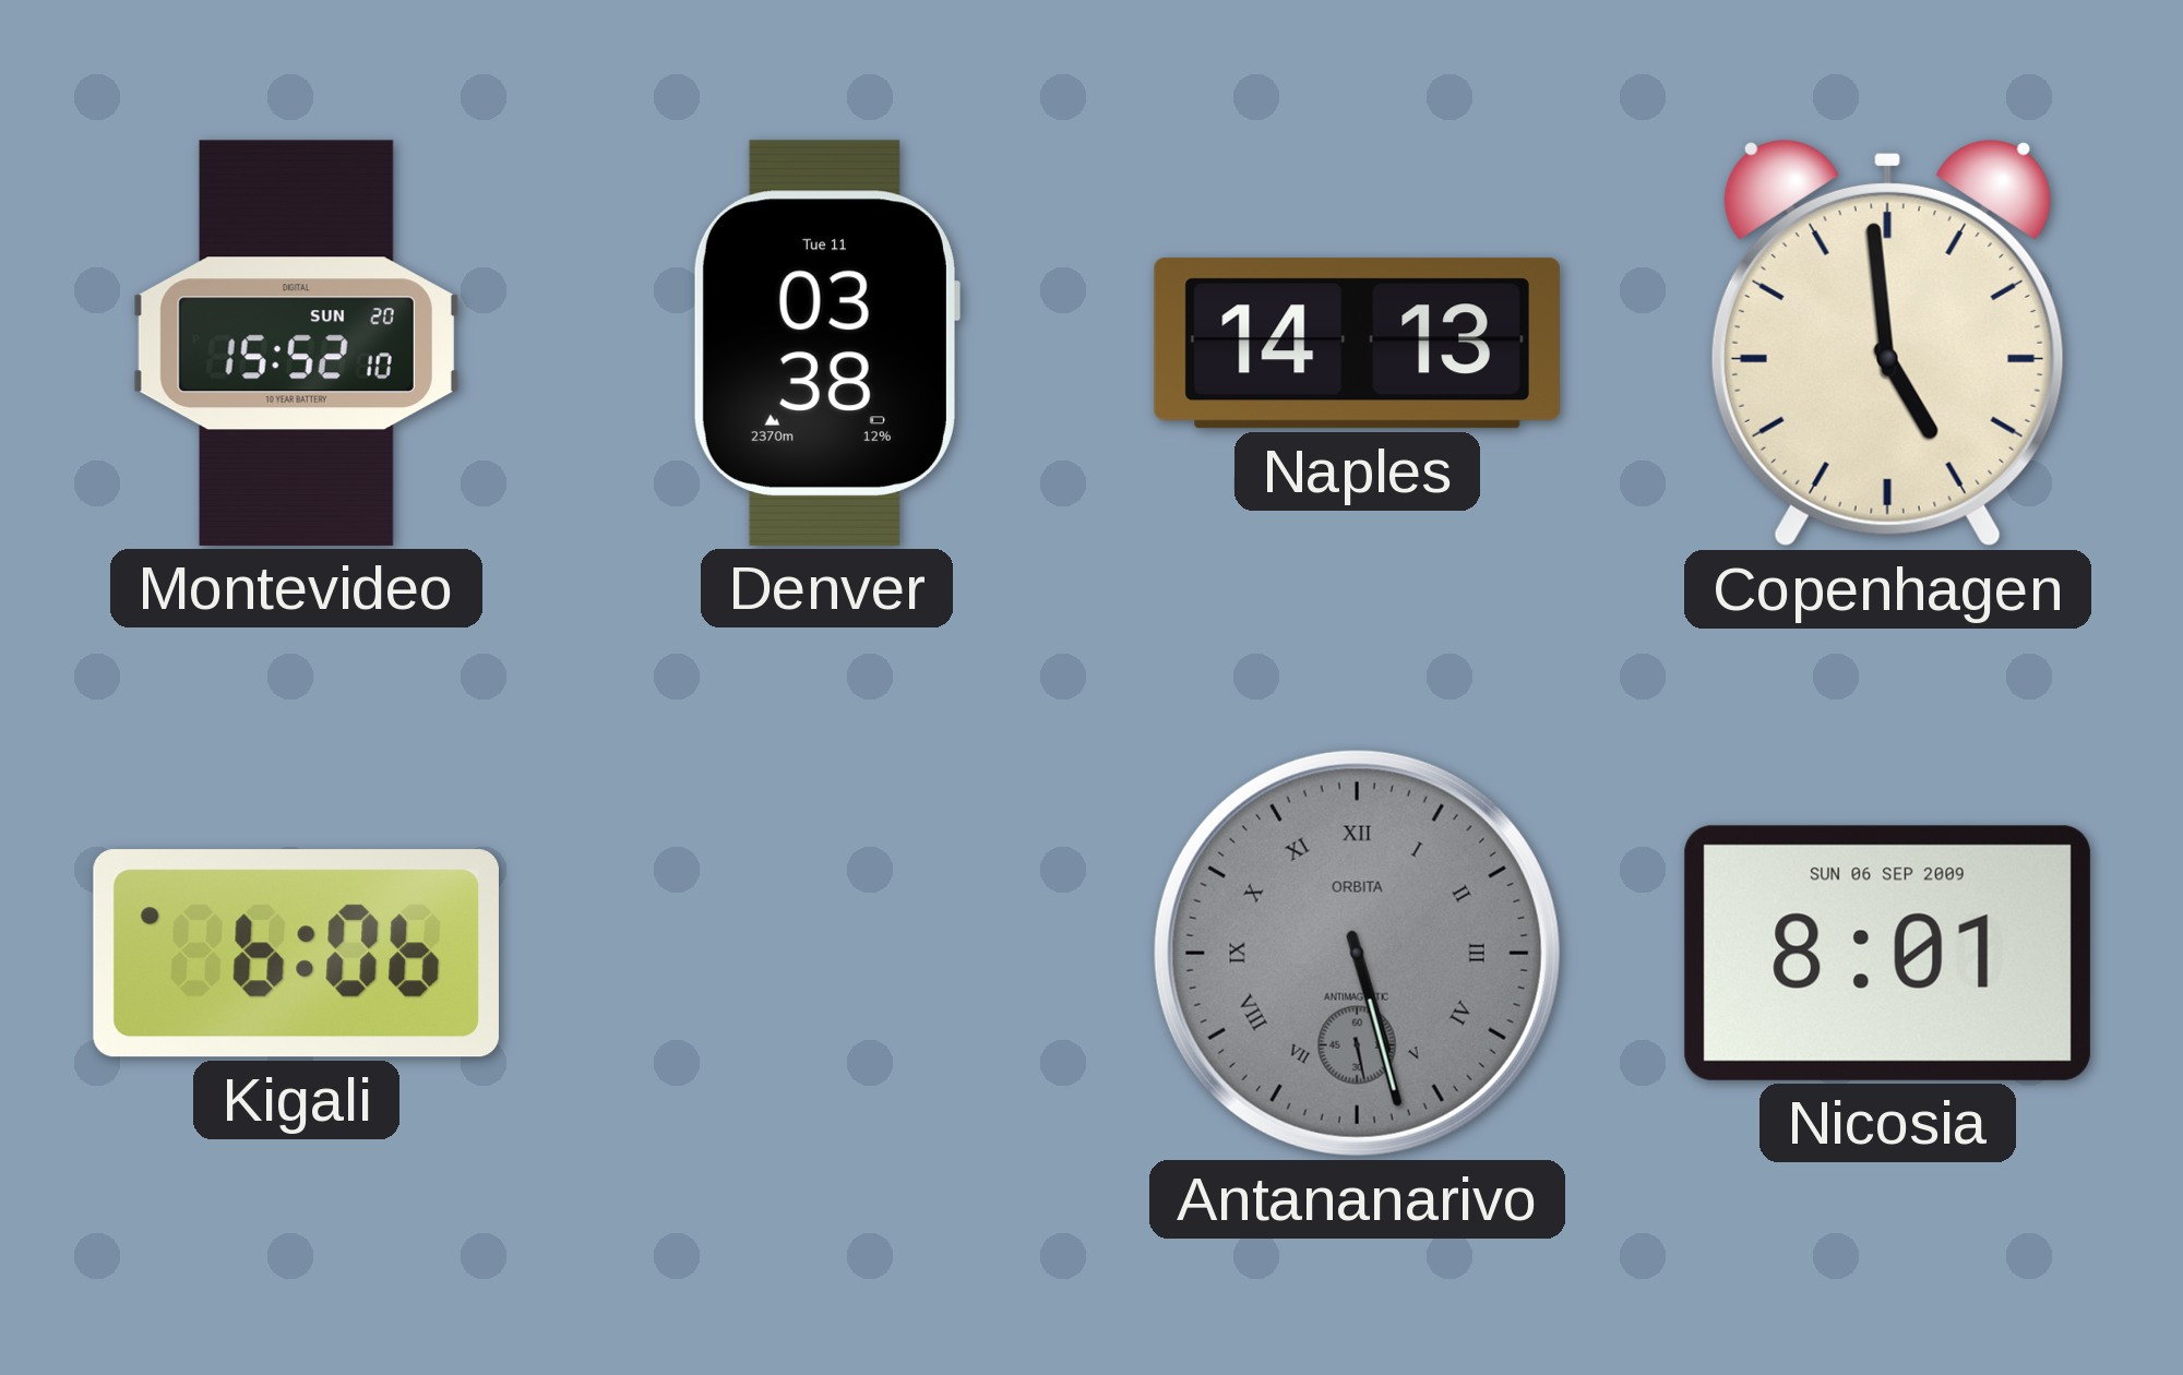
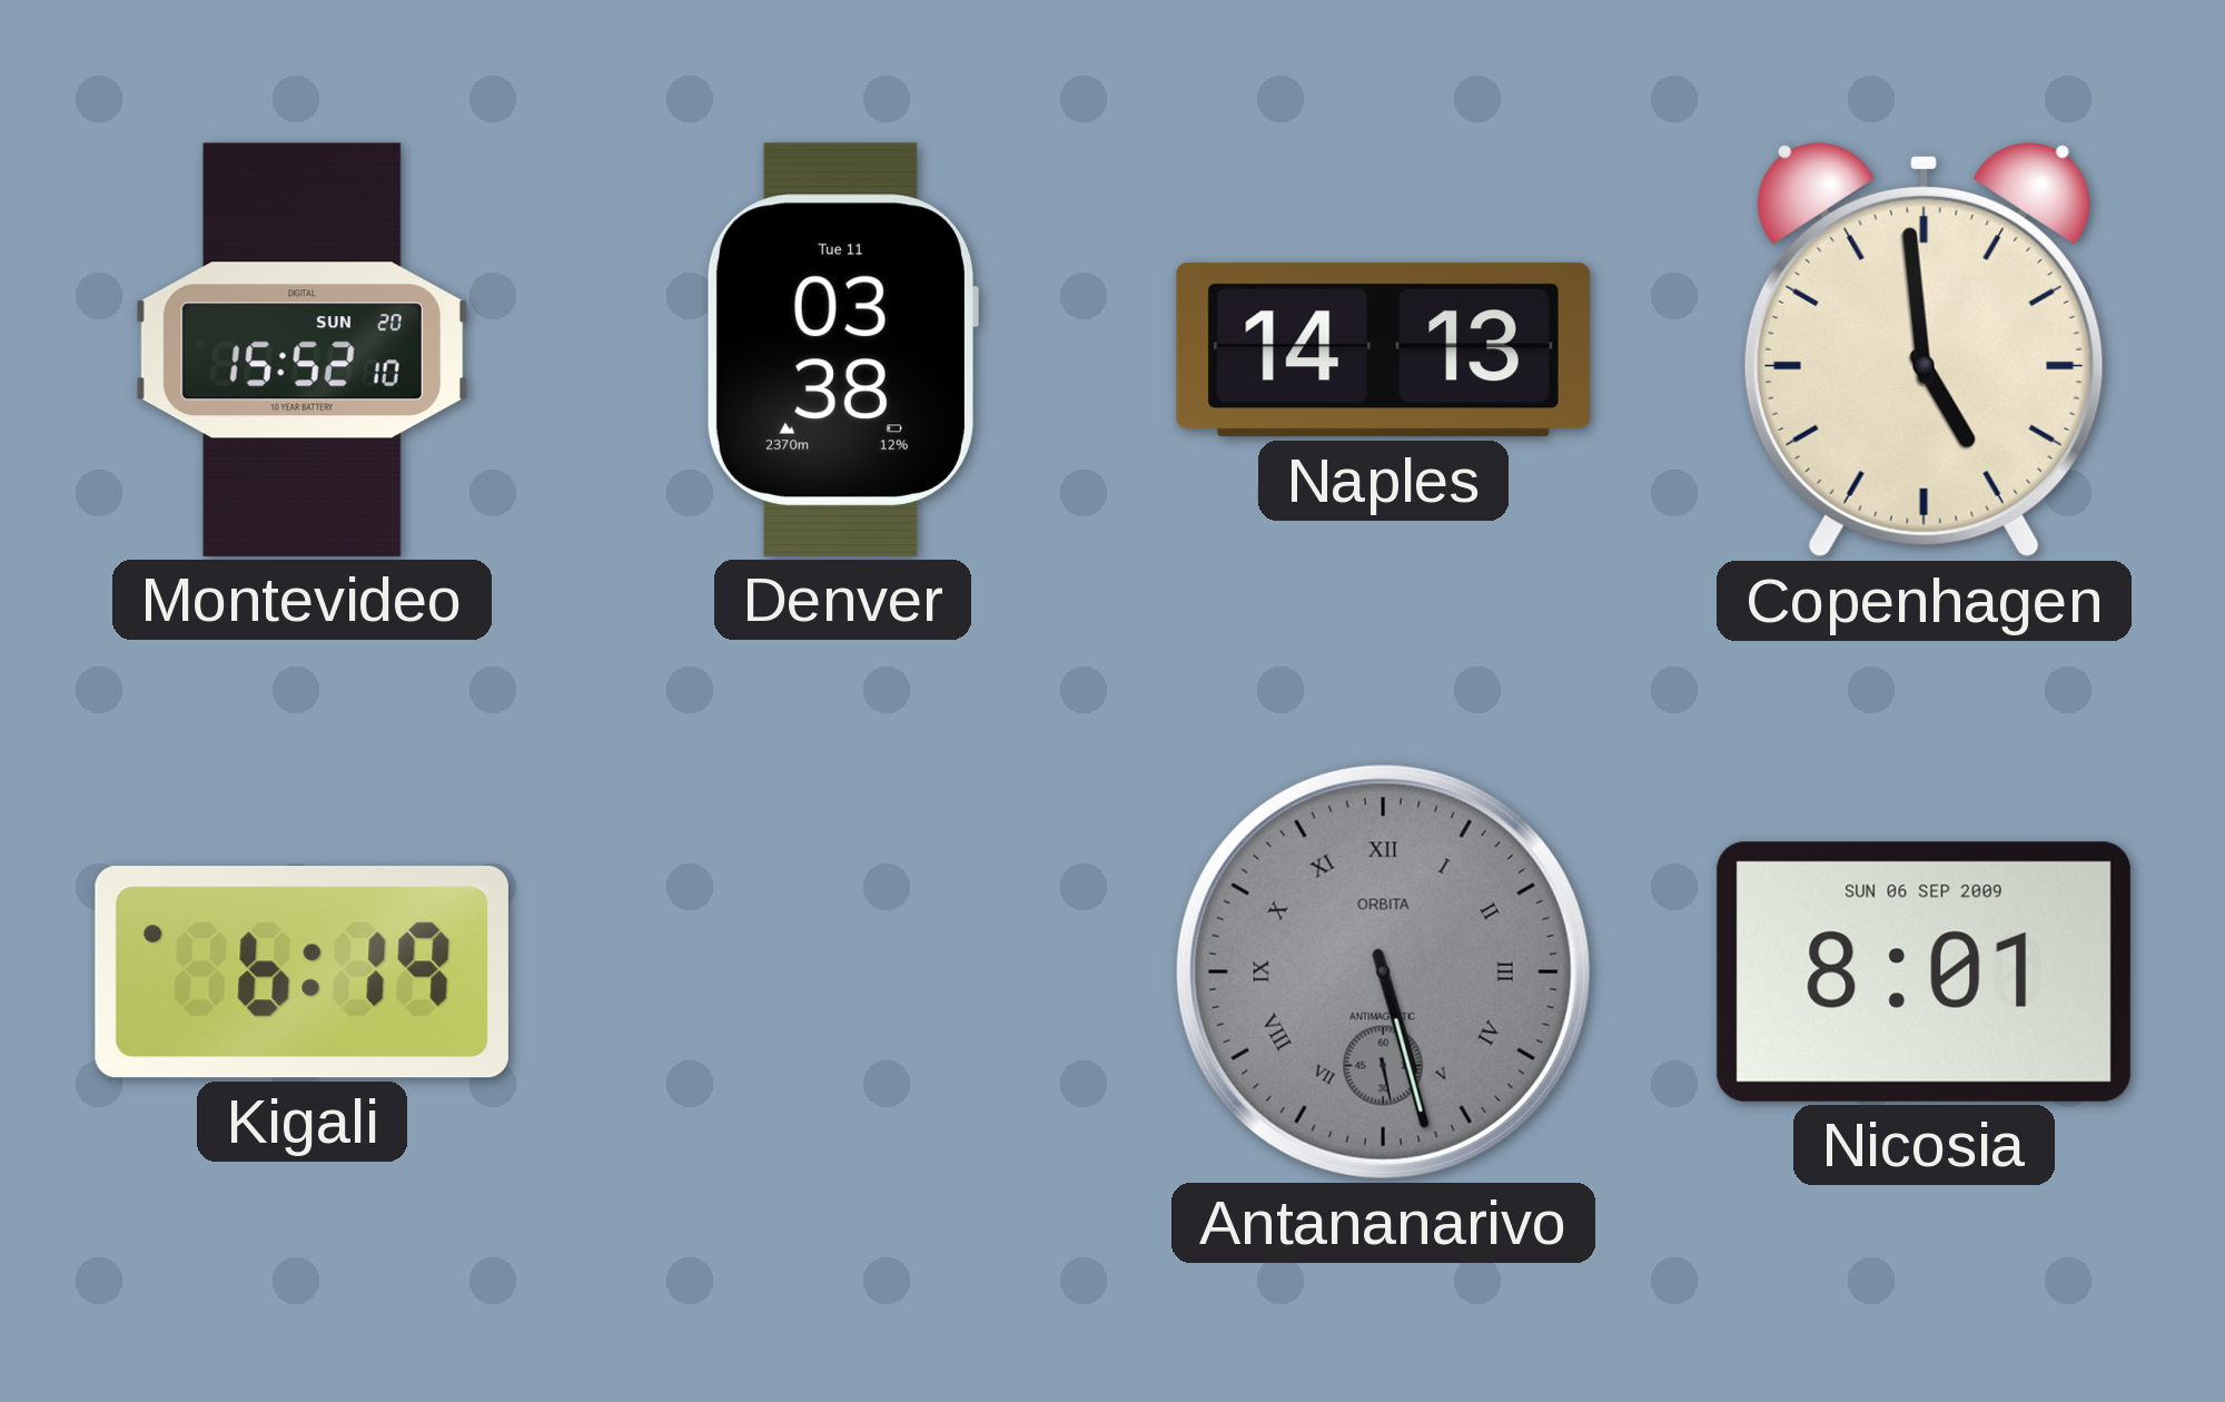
Kigali: 6:06 -> 6:19
